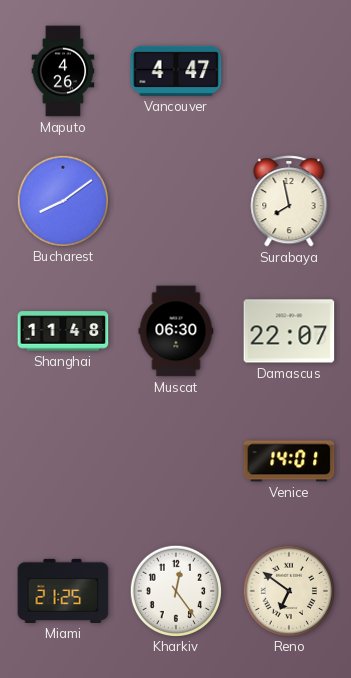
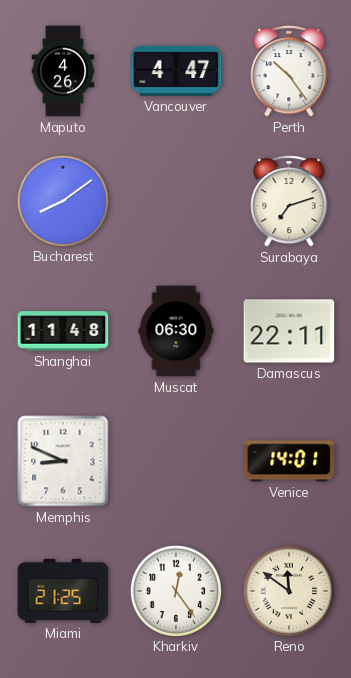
Perth: none -> 10:24
Surabaya: 7:58 -> 7:12
Damascus: 22:07 -> 22:11
Memphis: none -> 8:49
Reno: 6:51 -> 11:51
